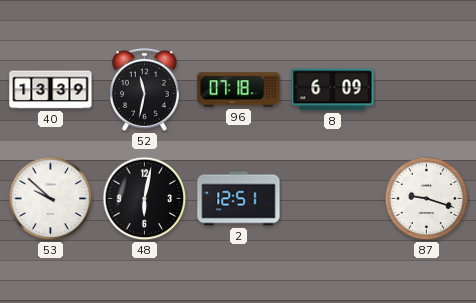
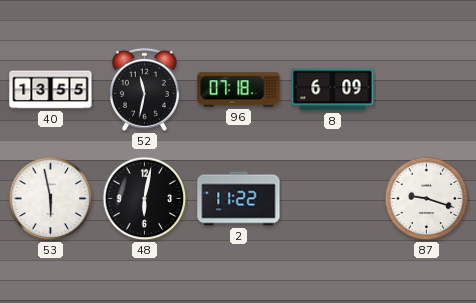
40: 13:39 -> 13:55
53: 9:52 -> 5:58
2: 12:51 -> 11:22
